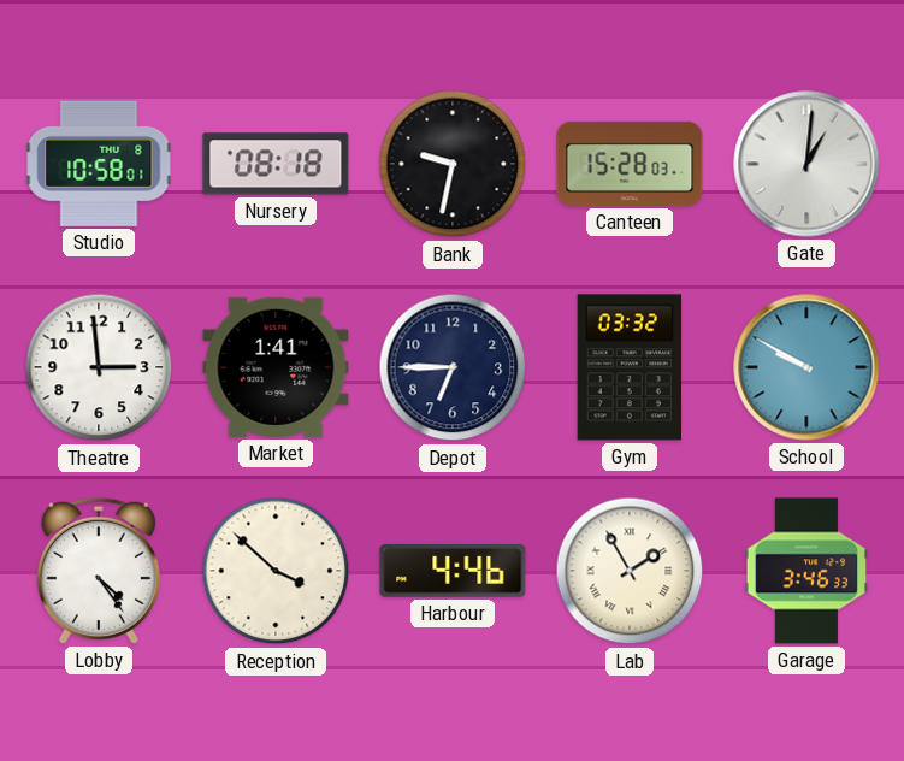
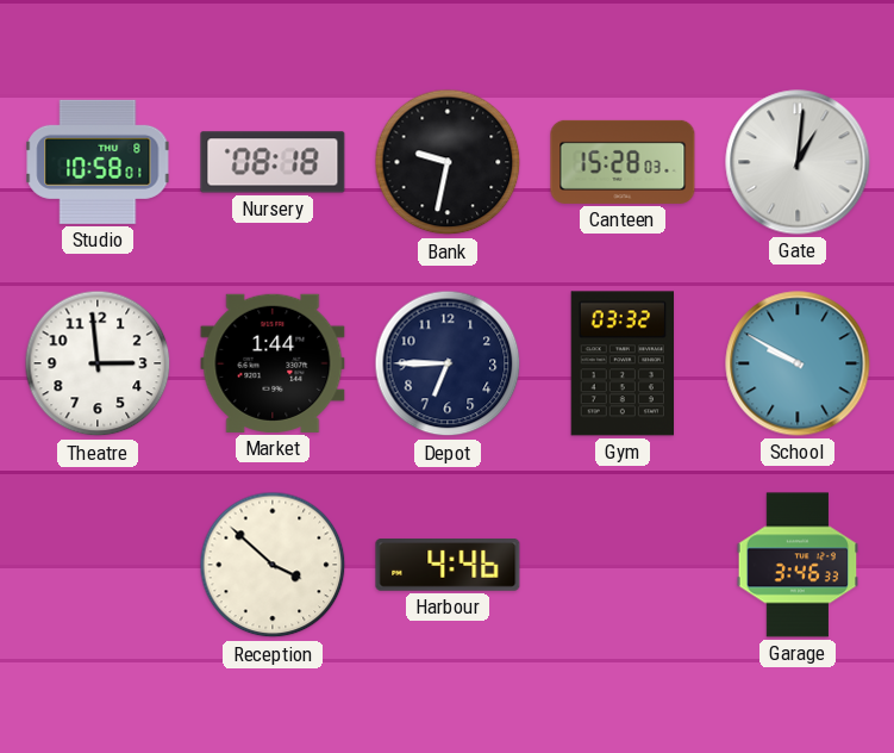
Market: 1:41 -> 1:44
Lobby: 4:24 -> none
Lab: 1:55 -> none
